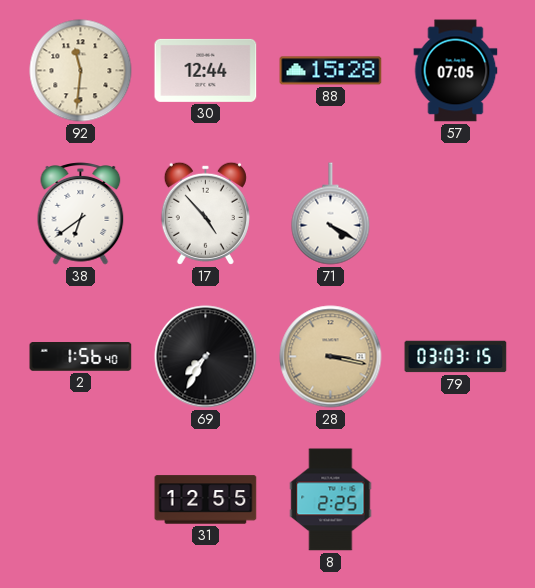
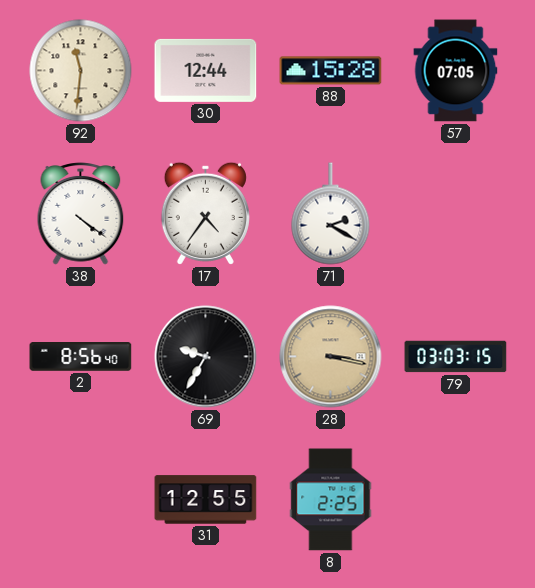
38: 6:39 -> 4:21
17: 4:53 -> 4:36
71: 4:20 -> 2:20
2: 1:56 -> 8:56
69: 7:35 -> 9:35
